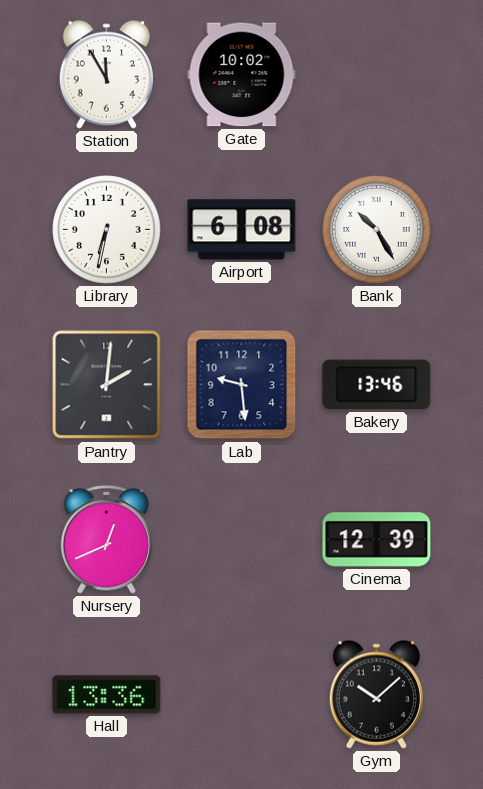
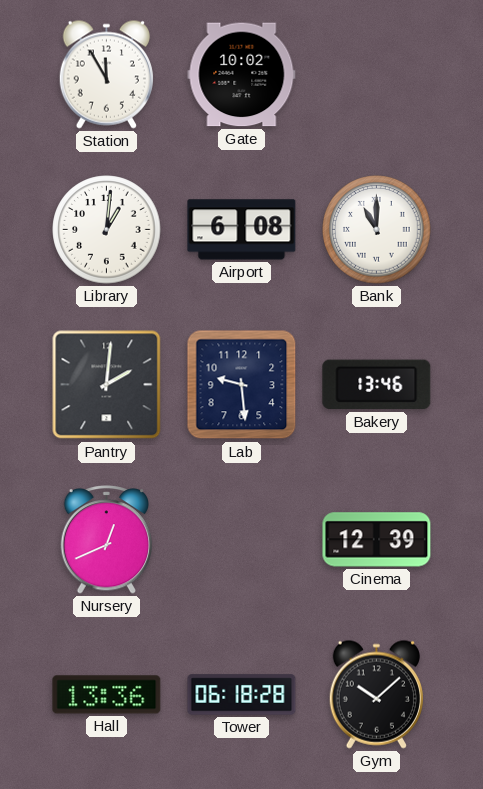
Library: 6:32 -> 1:01
Bank: 10:25 -> 11:00
Tower: none -> 06:18
